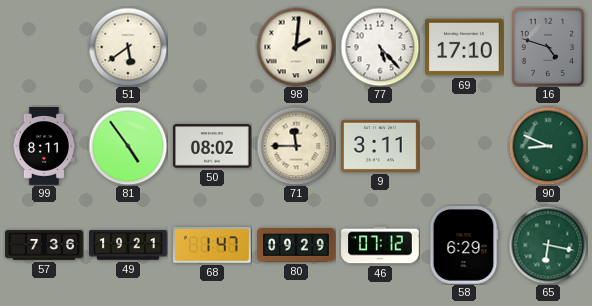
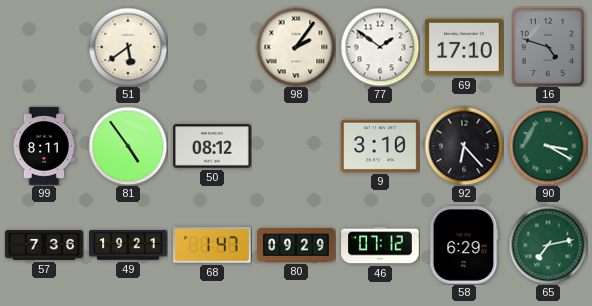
98: 2:01 -> 2:06
77: 5:23 -> 1:51
50: 08:02 -> 08:12
71: 11:45 -> none
9: 3:11 -> 3:10
92: none -> 6:23
90: 8:49 -> 3:20
65: 6:17 -> 7:13
